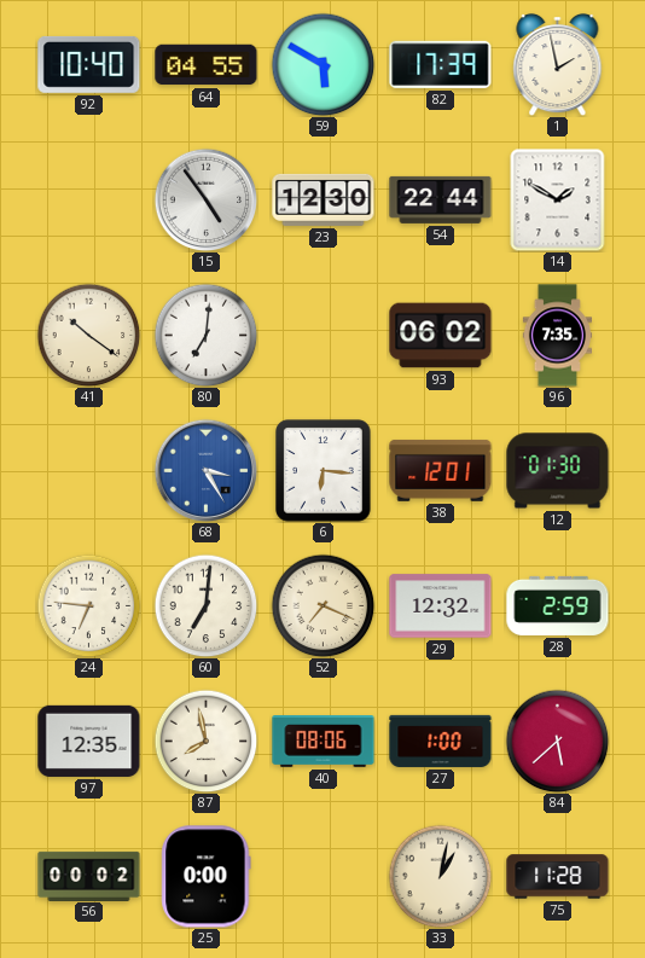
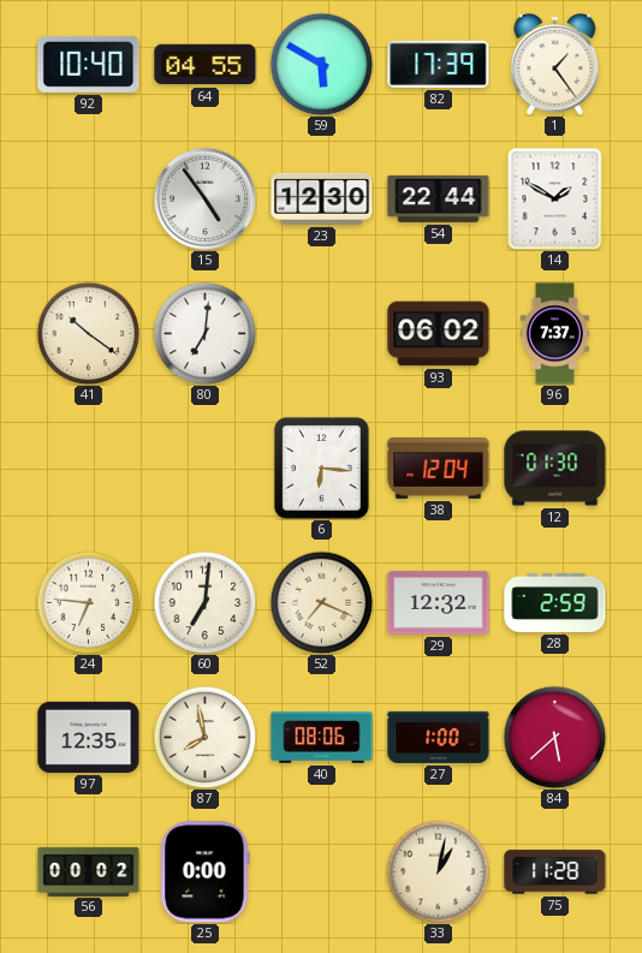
1: 1:58 -> 1:24
96: 7:35 -> 7:37
68: 3:25 -> none
38: 12:01 -> 12:04
